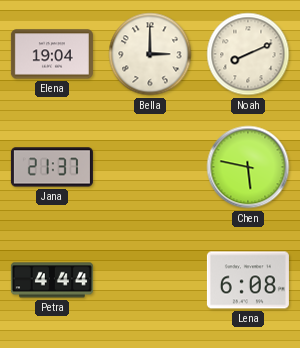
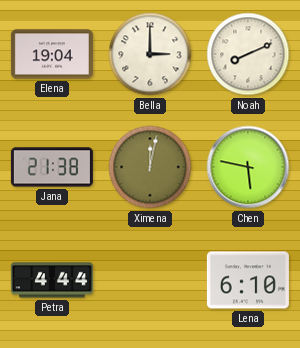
Jana: 21:37 -> 21:38
Ximena: none -> 12:02
Lena: 6:08 -> 6:10
